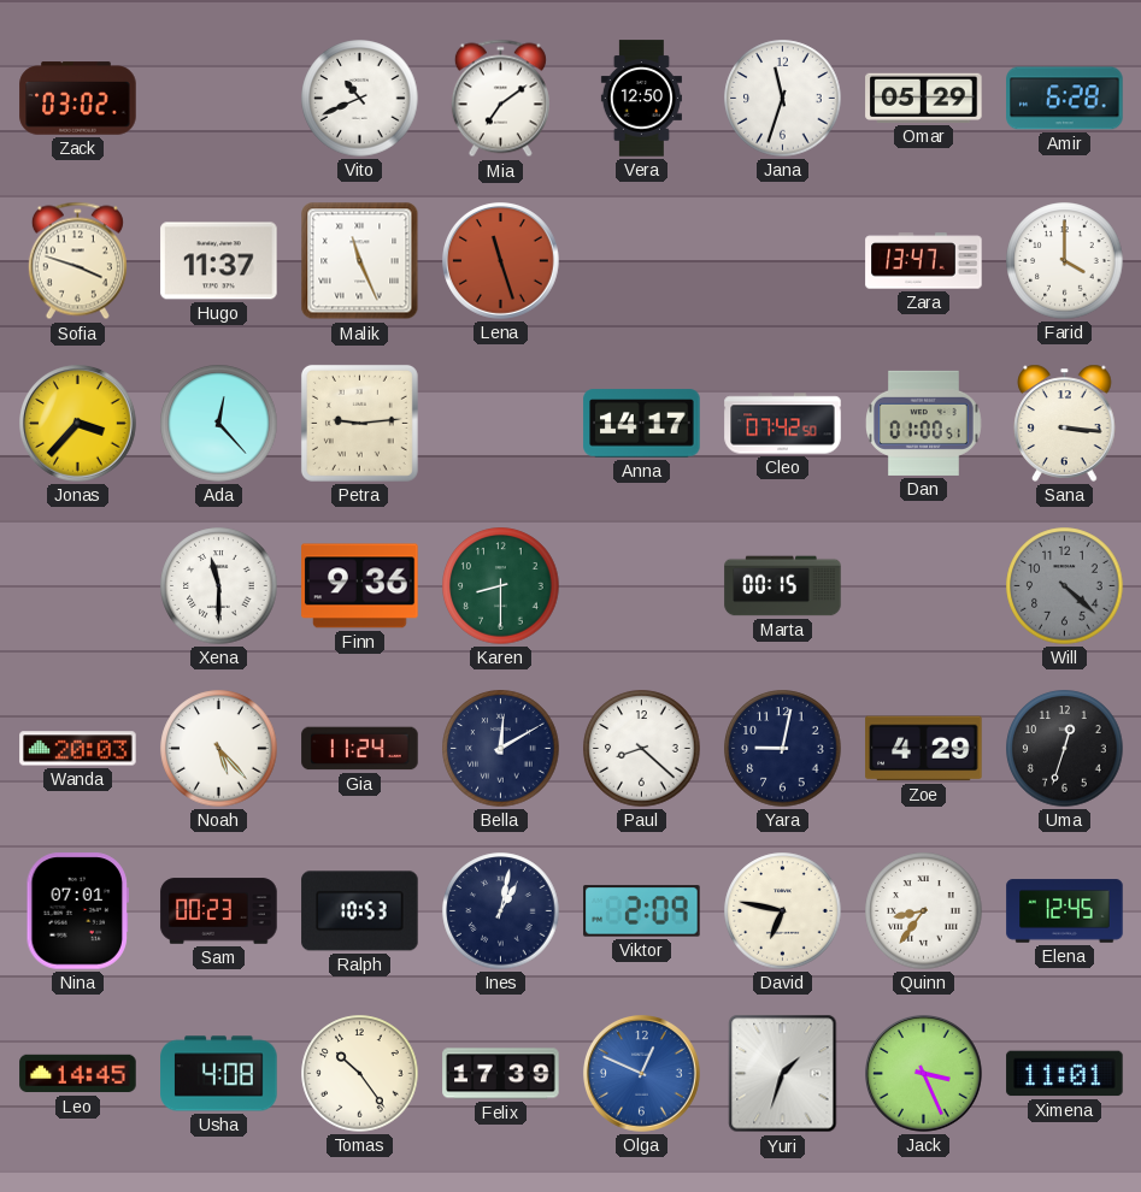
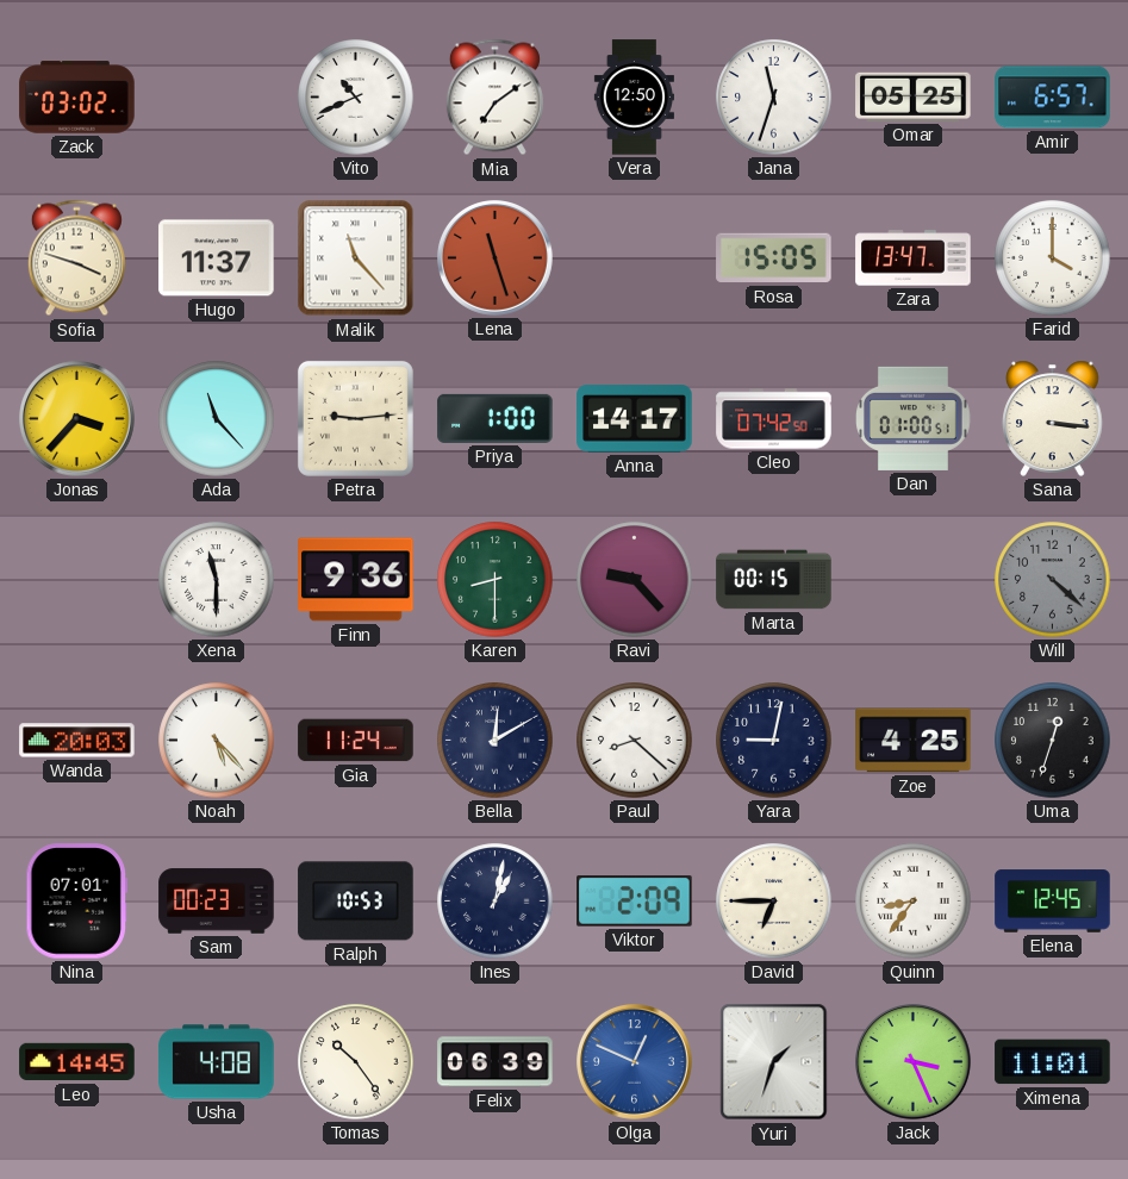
Omar: 05:29 -> 05:25
Amir: 6:28 -> 6:57
Malik: 11:26 -> 11:23
Rosa: none -> 15:05
Ada: 12:23 -> 11:23
Priya: none -> 1:00
Ravi: none -> 9:23
Zoe: 4:29 -> 4:25
David: 6:47 -> 6:45
Felix: 17:39 -> 06:39
